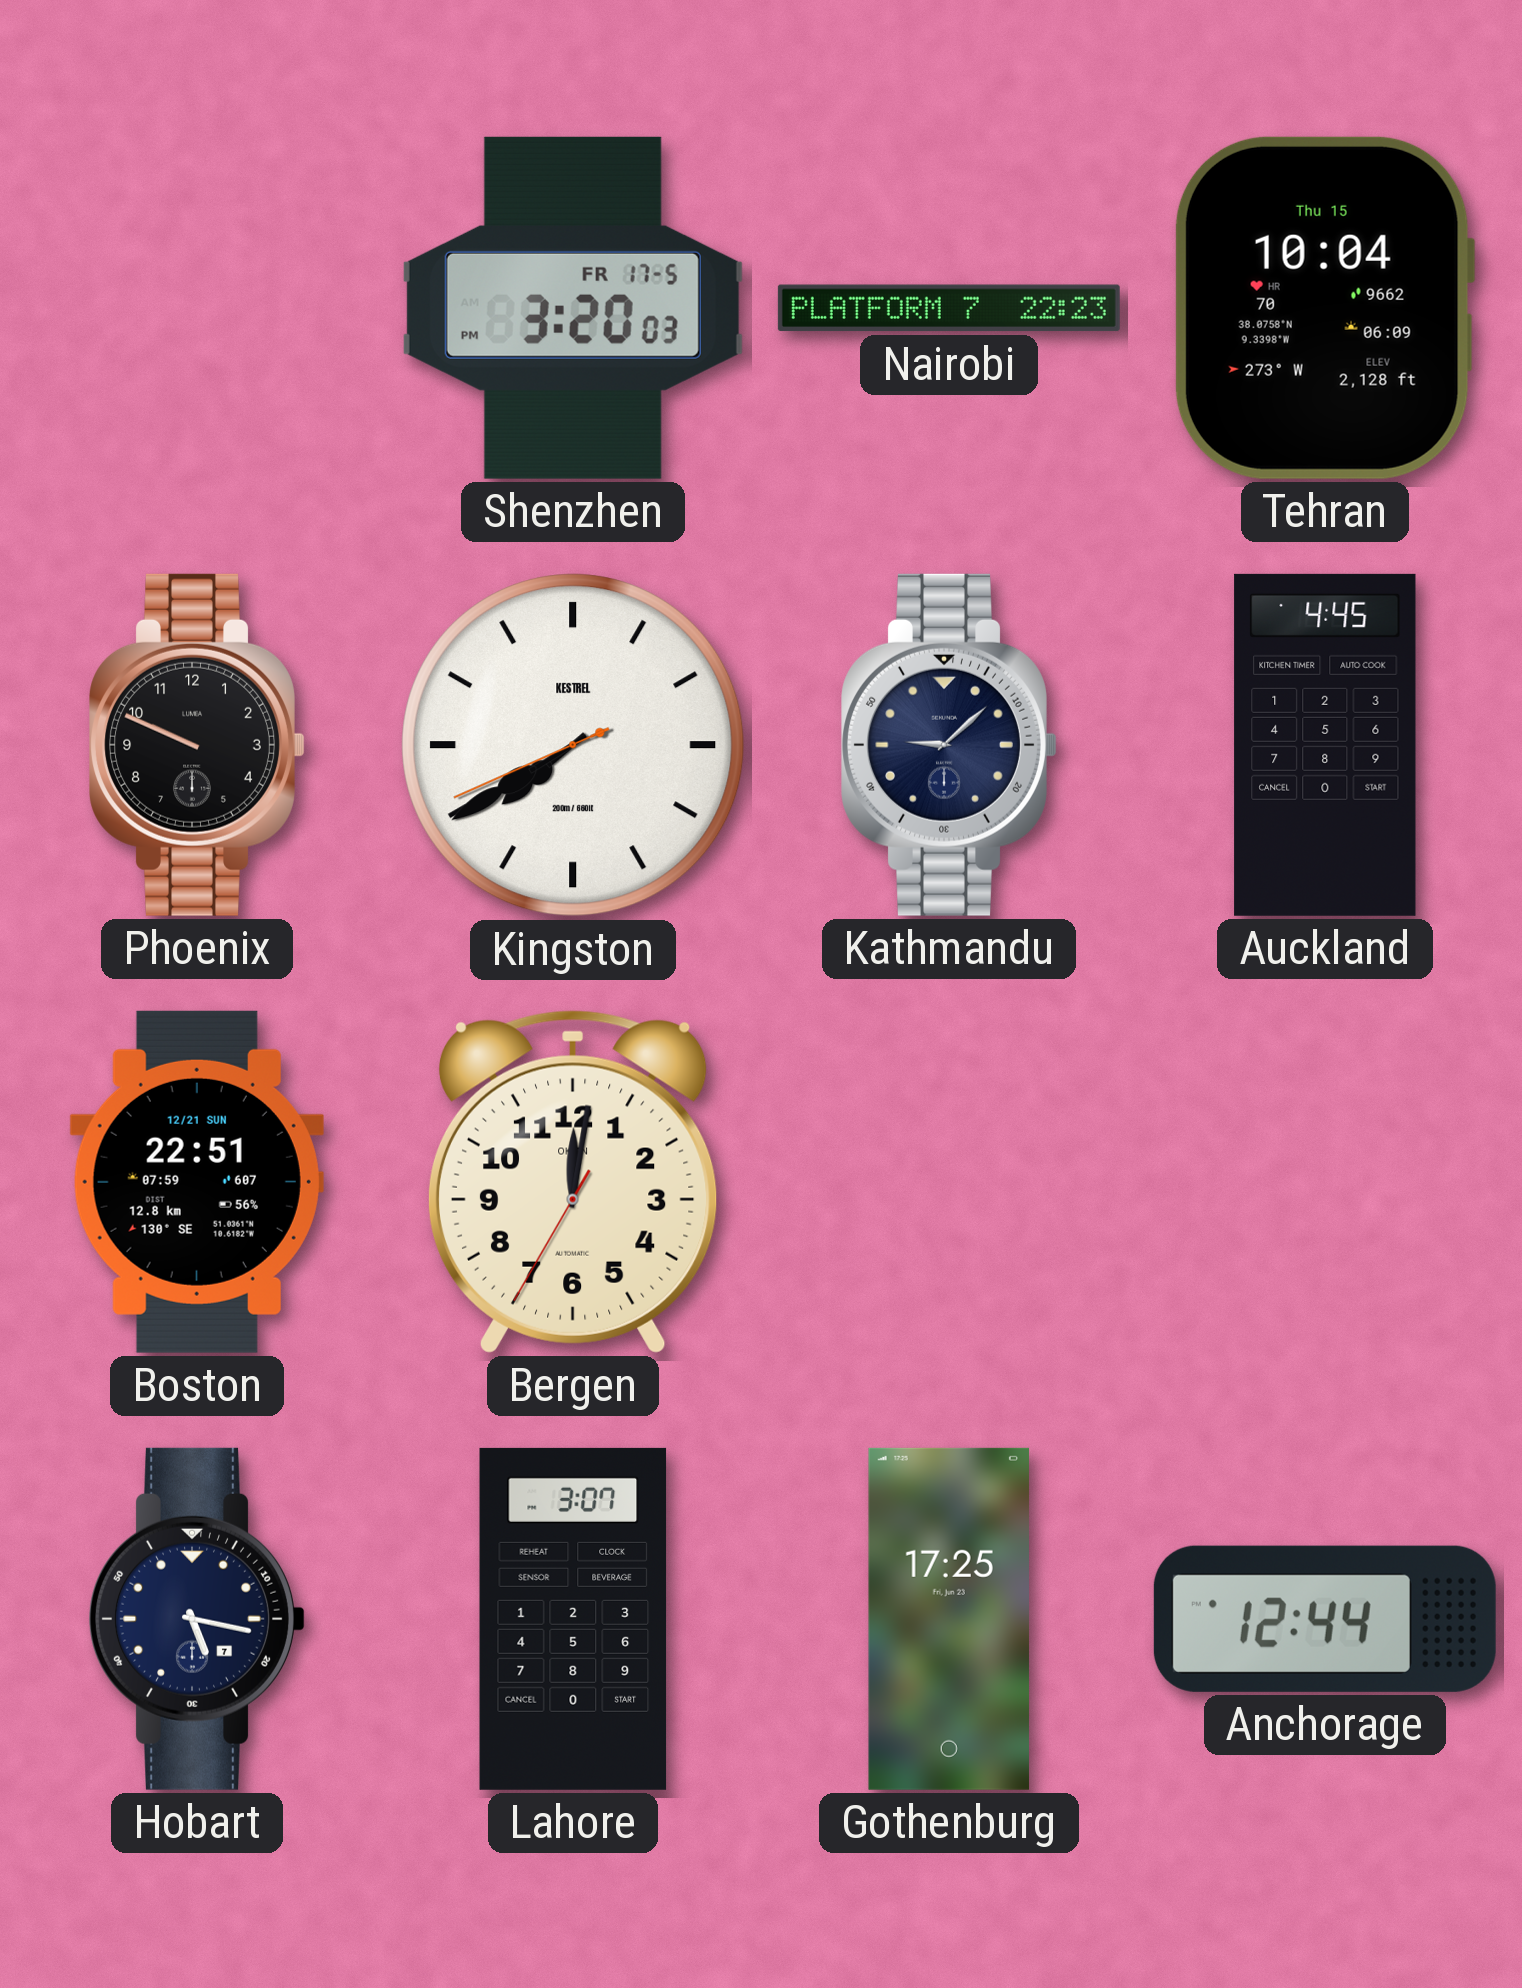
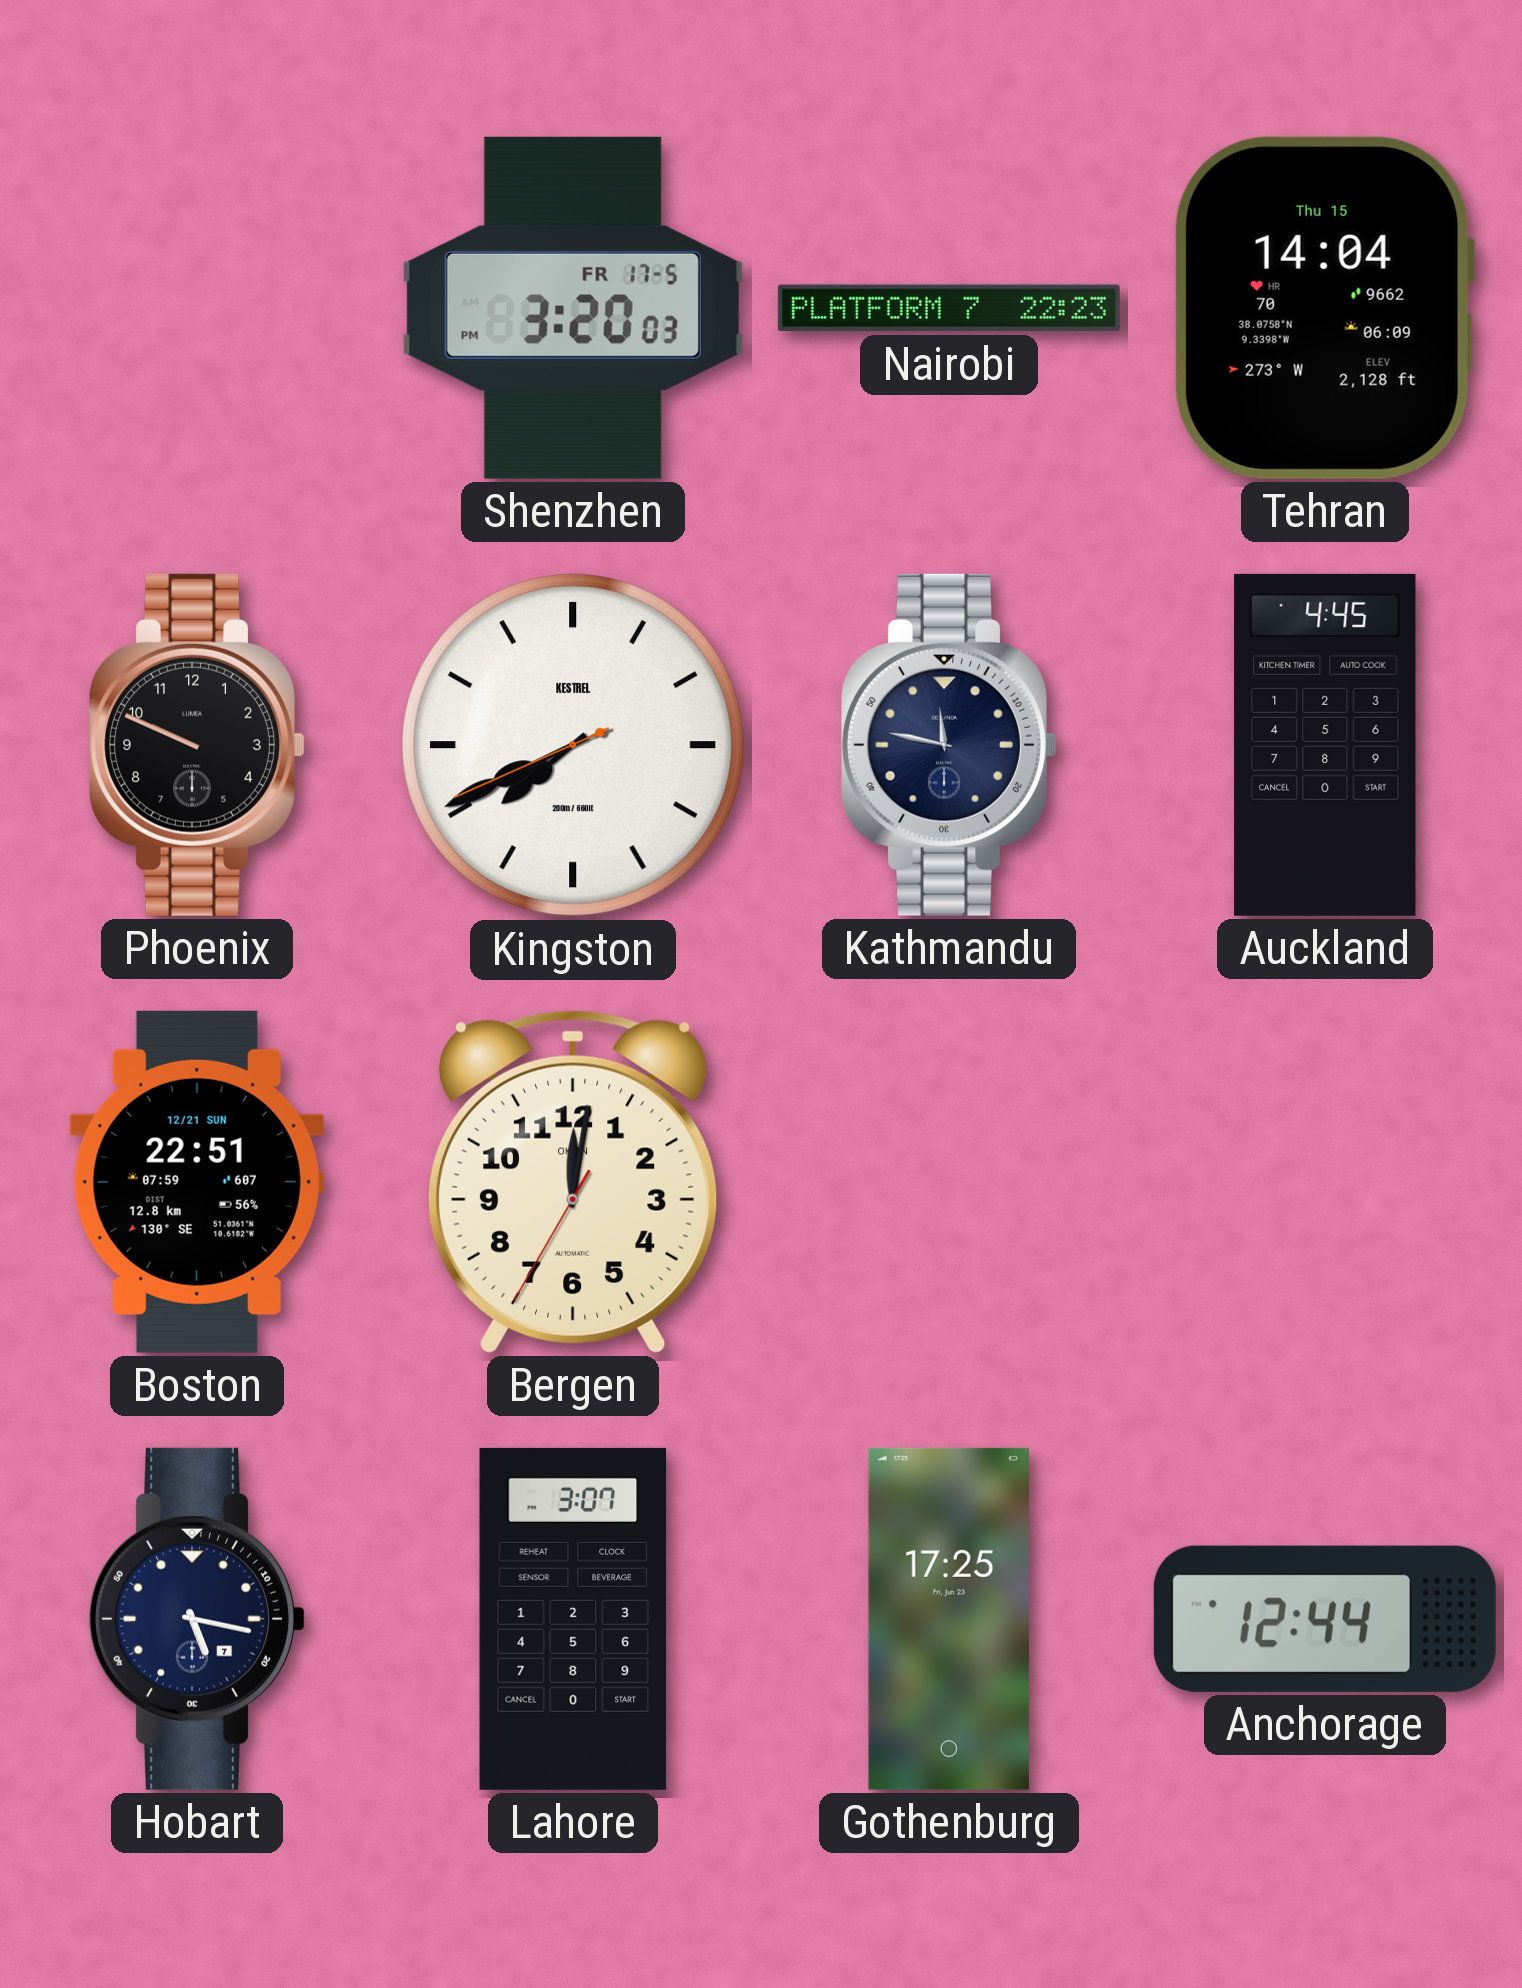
Tehran: 10:04 -> 14:04
Kingston: 7:39 -> 7:40
Kathmandu: 9:08 -> 11:47
